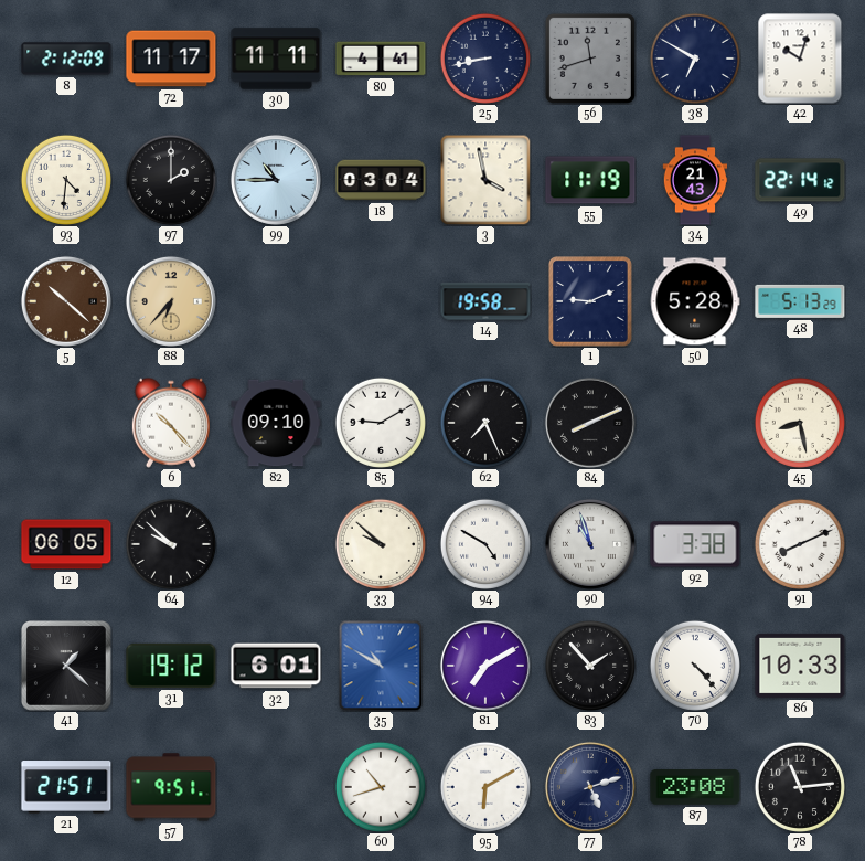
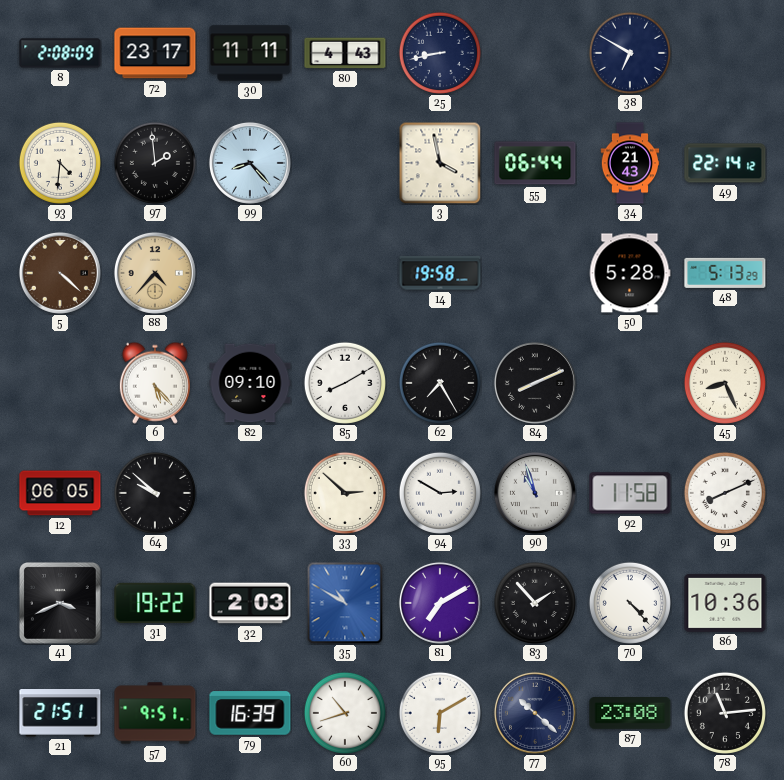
8: 2:12 -> 2:08
72: 11:17 -> 23:17
80: 4:41 -> 4:43
56: 11:42 -> none
42: 10:03 -> none
97: 2:00 -> 1:59
99: 10:45 -> 8:23
18: 03:04 -> none
55: 11:19 -> 06:44
5: 10:22 -> 4:22
88: 6:37 -> 4:37
1: 9:11 -> none
6: 10:23 -> 5:23
85: 9:10 -> 8:10
62: 7:26 -> 7:25
45: 8:28 -> 8:26
33: 9:52 -> 2:52
94: 4:50 -> 2:50
92: 3:38 -> 11:58
41: 1:22 -> 3:41
31: 19:12 -> 19:22
32: 6:01 -> 2:03
86: 10:33 -> 10:36
79: none -> 16:39
77: 5:12 -> 10:22
